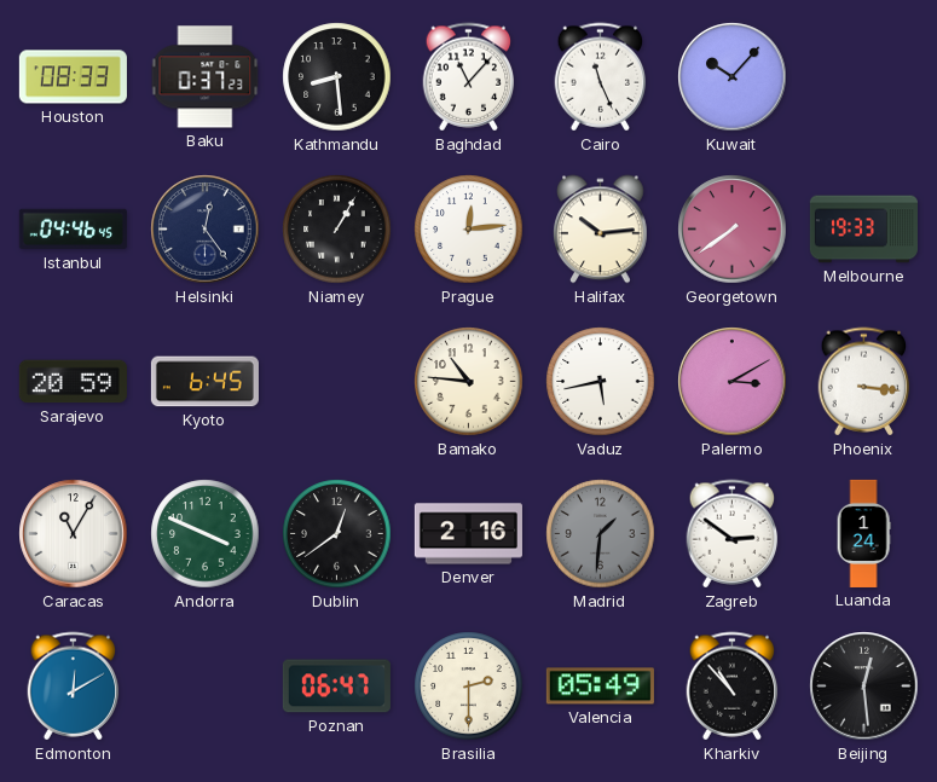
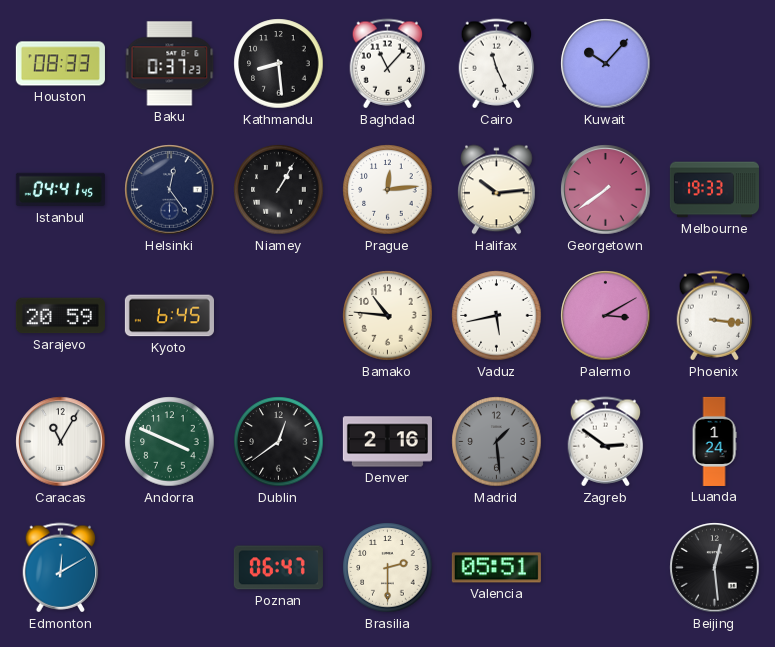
Istanbul: 04:46 -> 04:41
Madrid: 1:31 -> 1:29
Valencia: 05:49 -> 05:51
Kharkiv: 10:53 -> none
